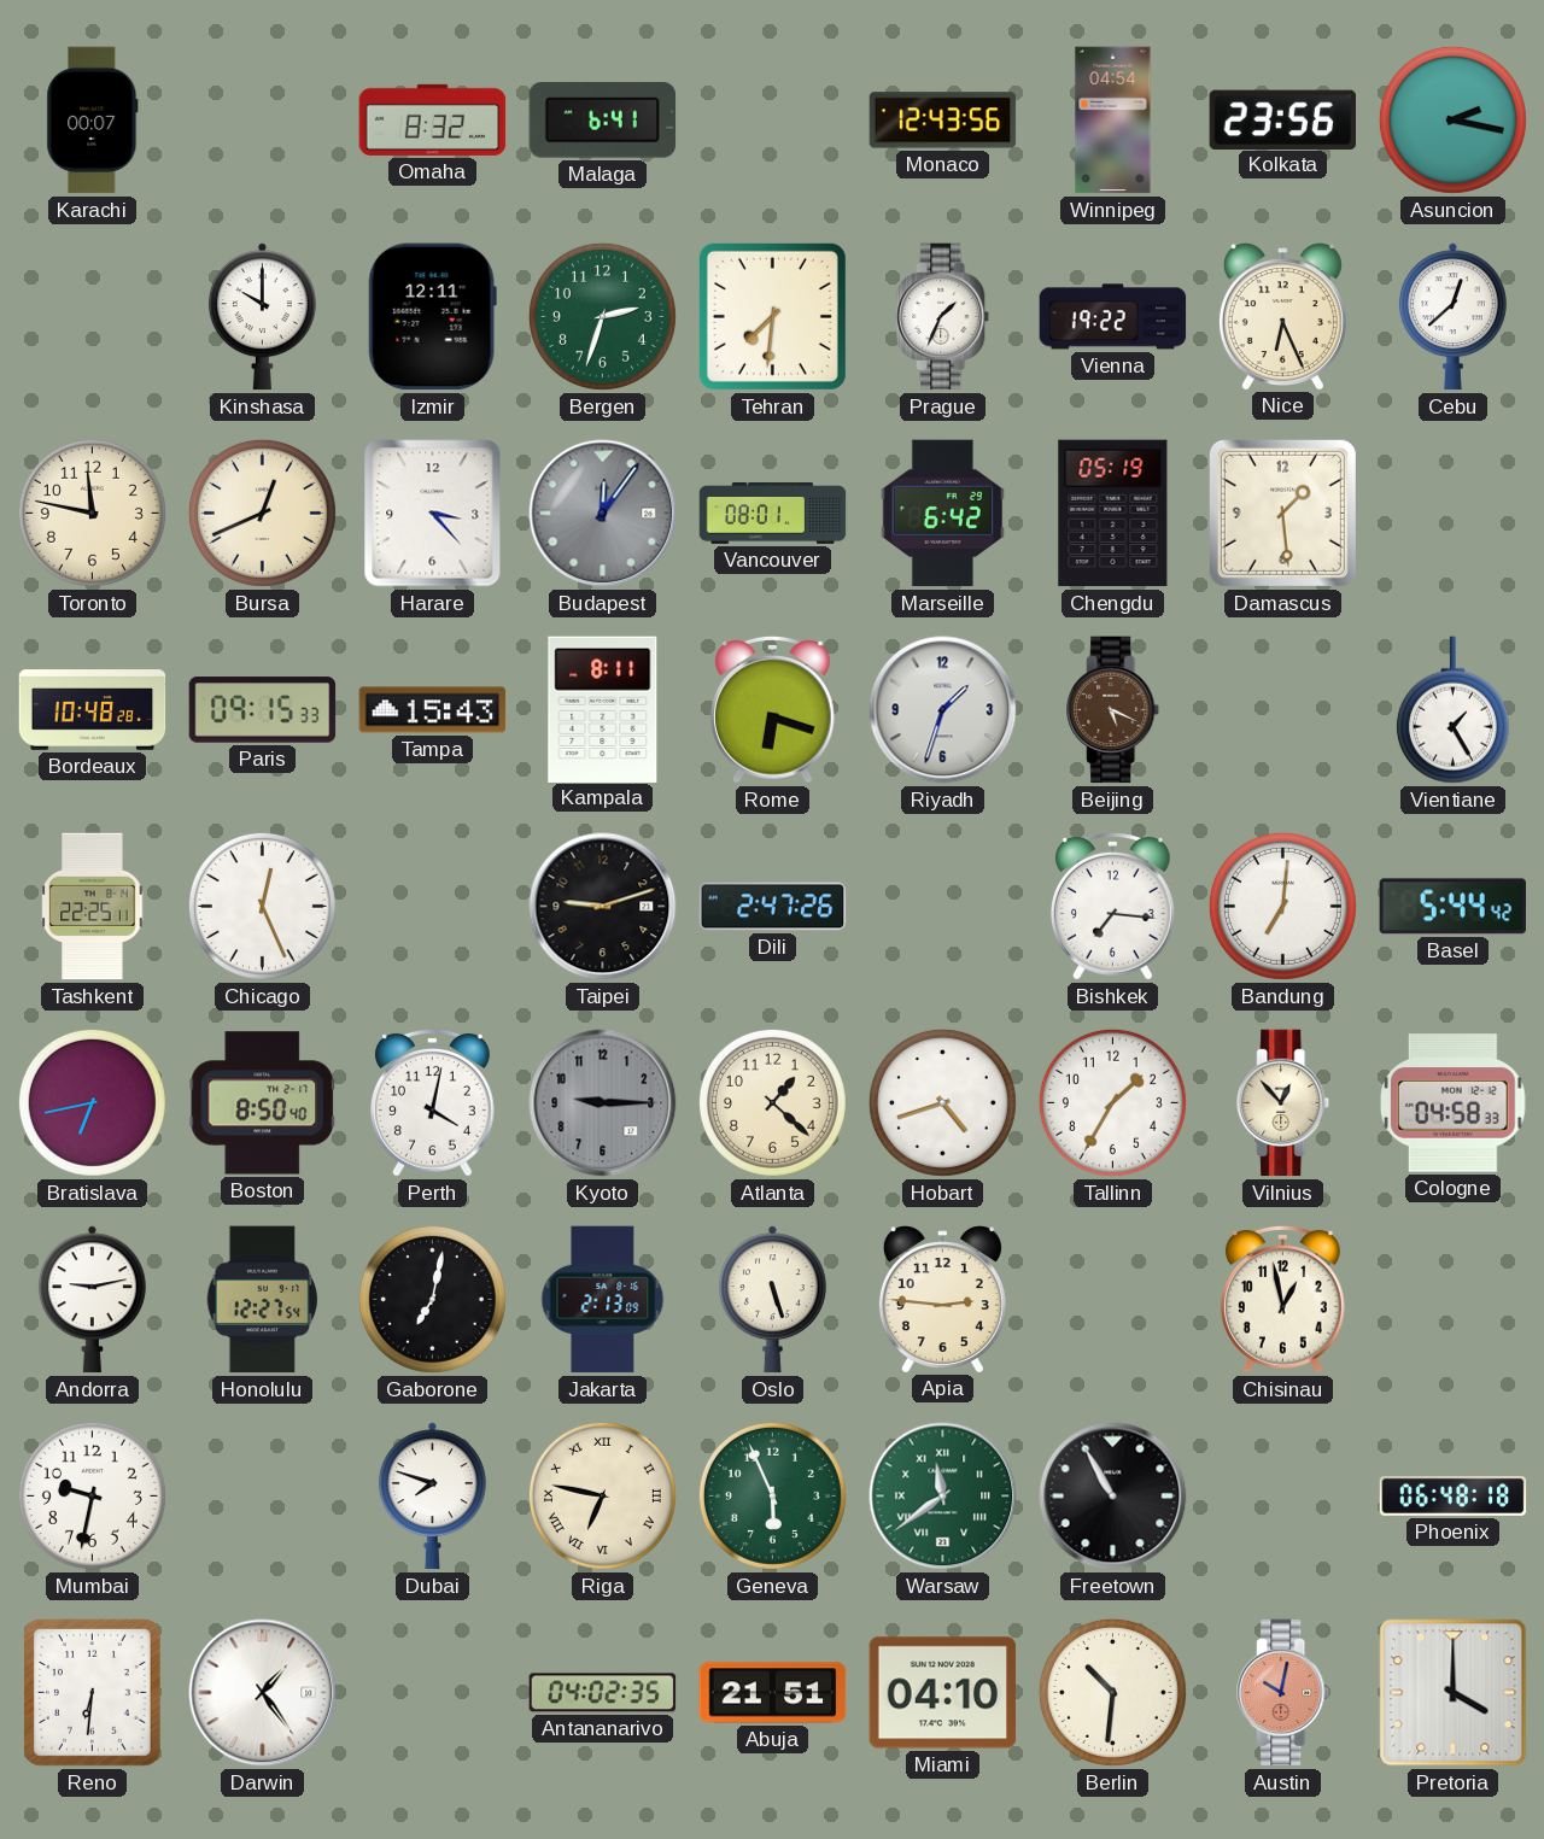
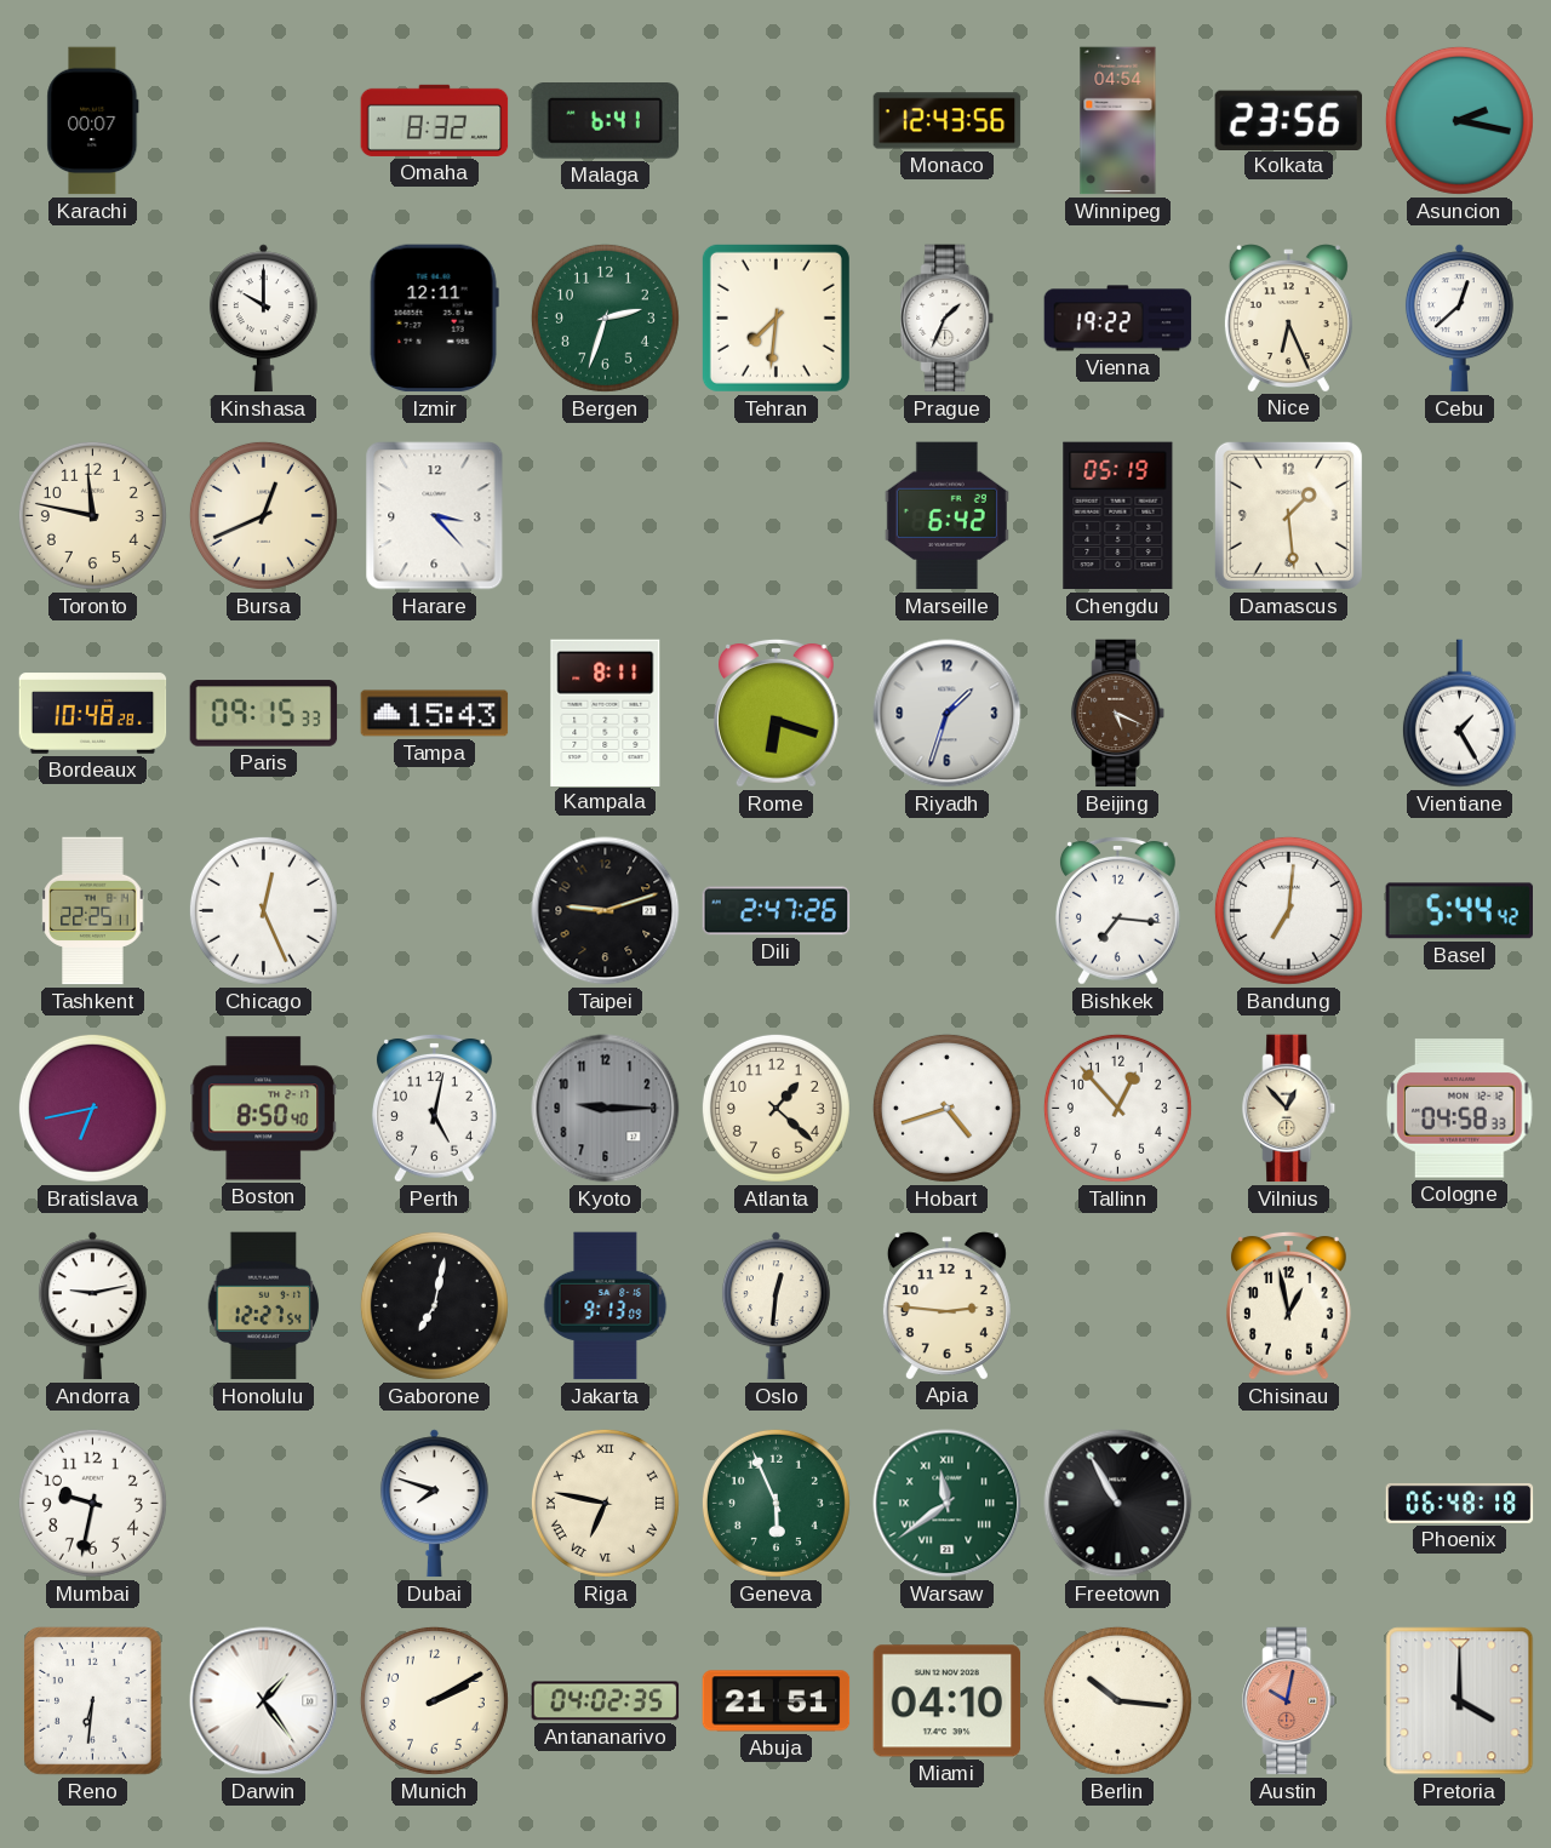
Budapest: 12:06 -> none
Vancouver: 08:01 -> none
Perth: 4:02 -> 5:02
Tallinn: 1:35 -> 12:53
Jakarta: 2:13 -> 9:13
Oslo: 5:27 -> 12:31
Munich: none -> 2:10
Berlin: 10:31 -> 10:16
